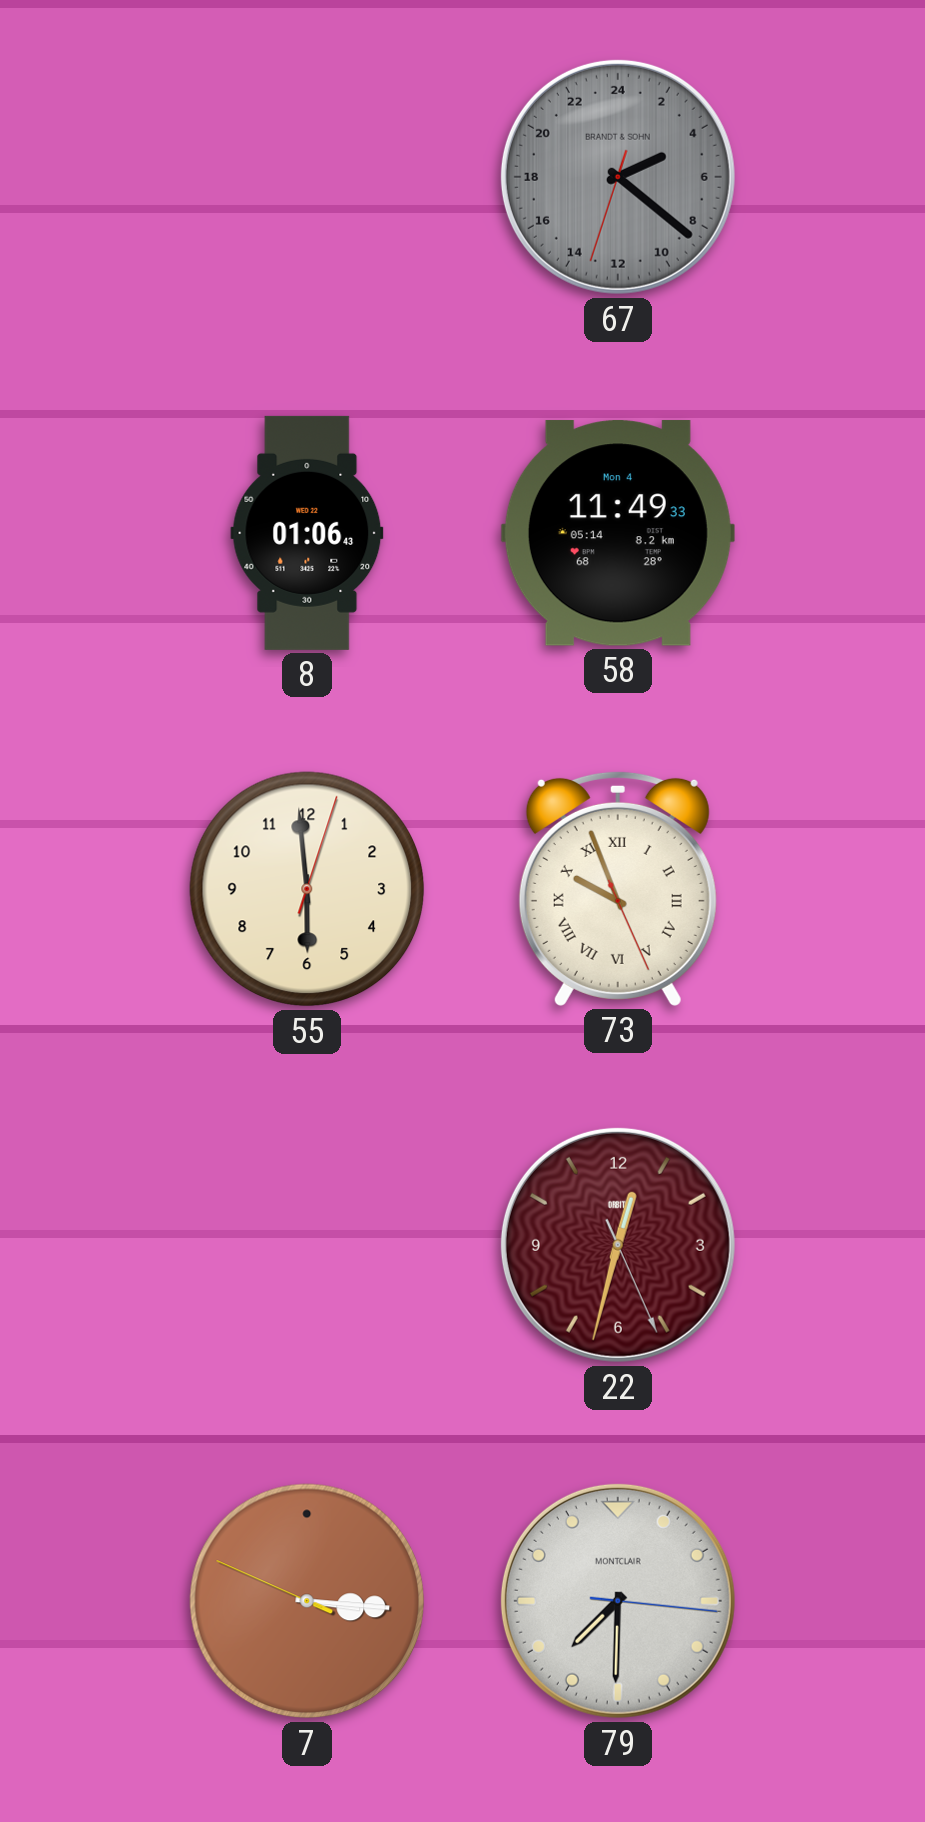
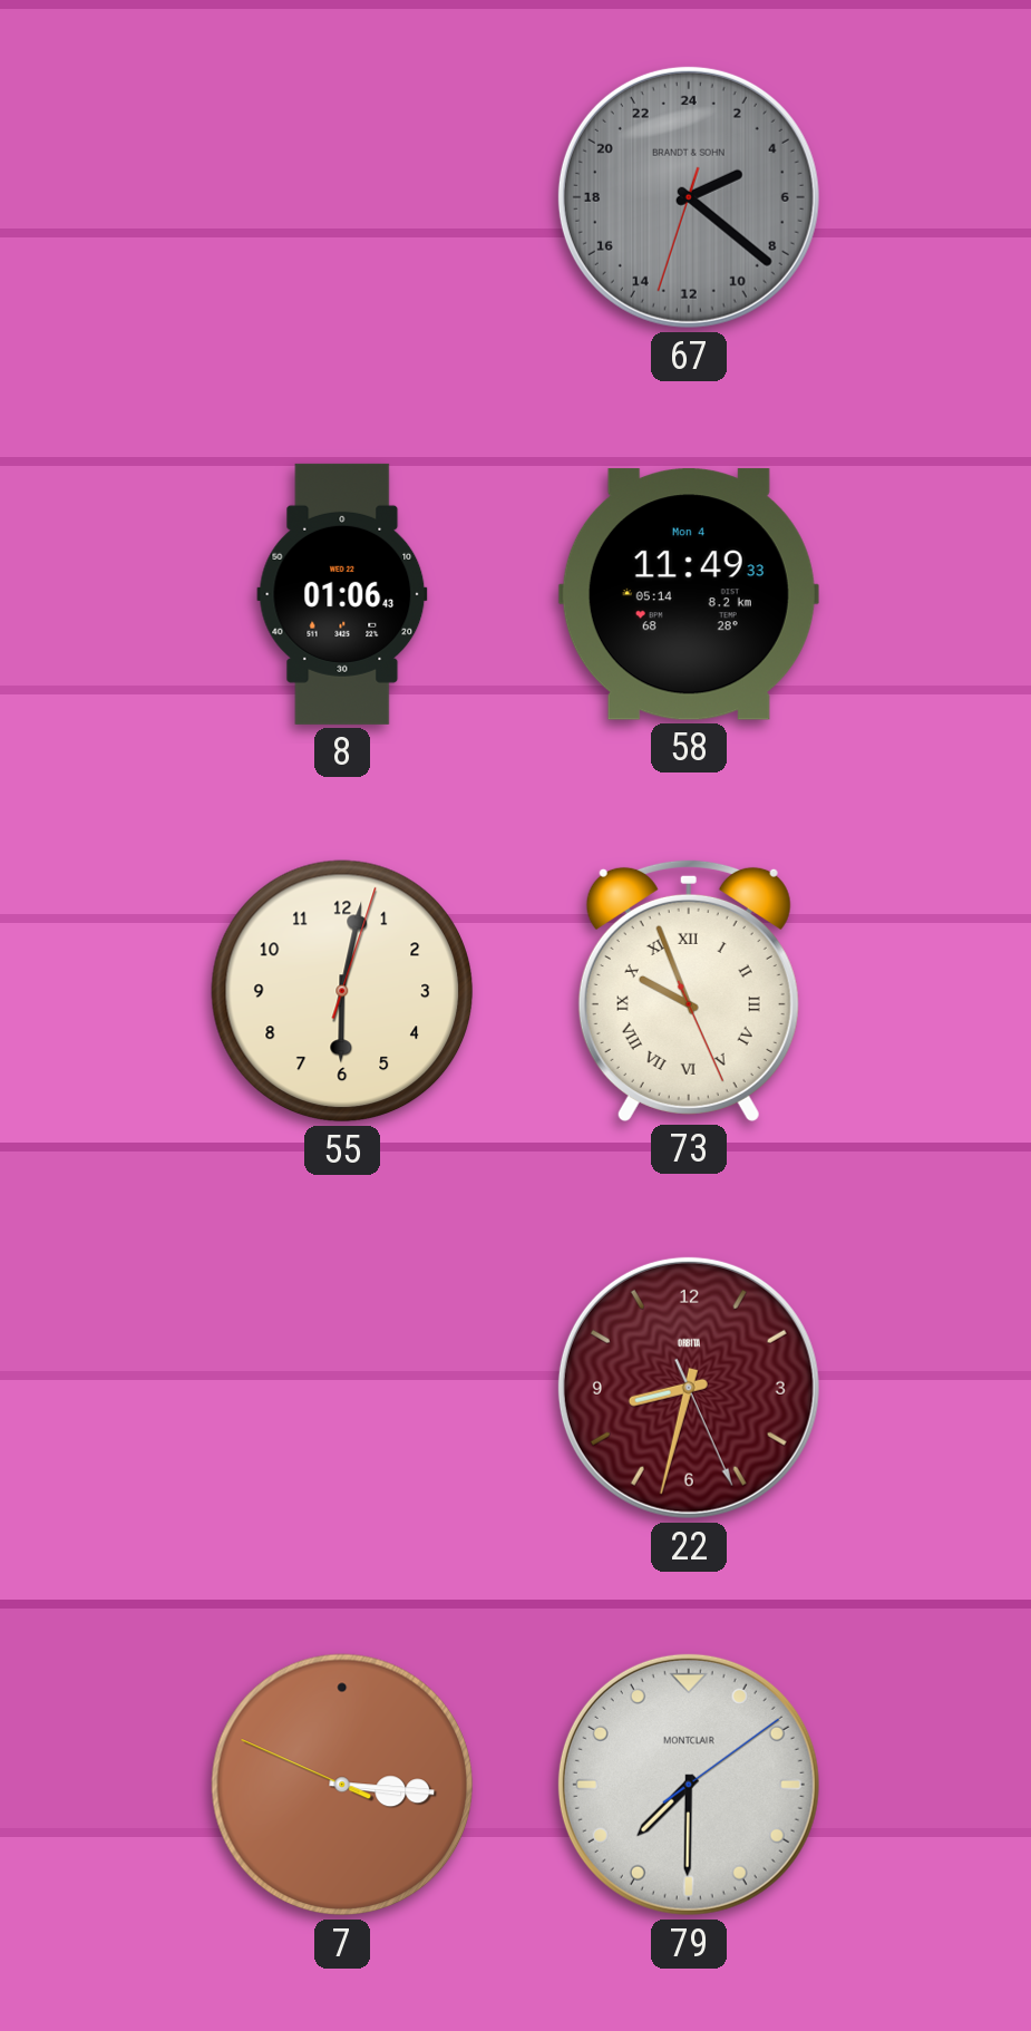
55: 5:59 -> 6:02
22: 12:32 -> 8:32
79: 7:30:16 -> 7:30:09
